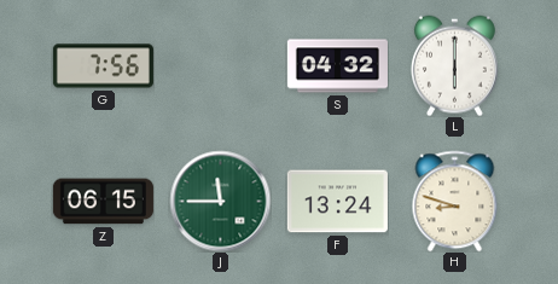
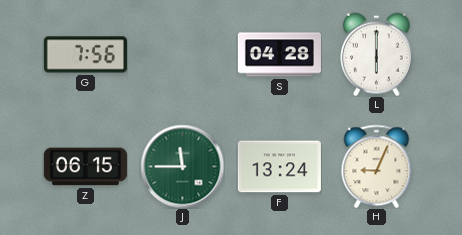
S: 04:32 -> 04:28
H: 8:48 -> 9:04
